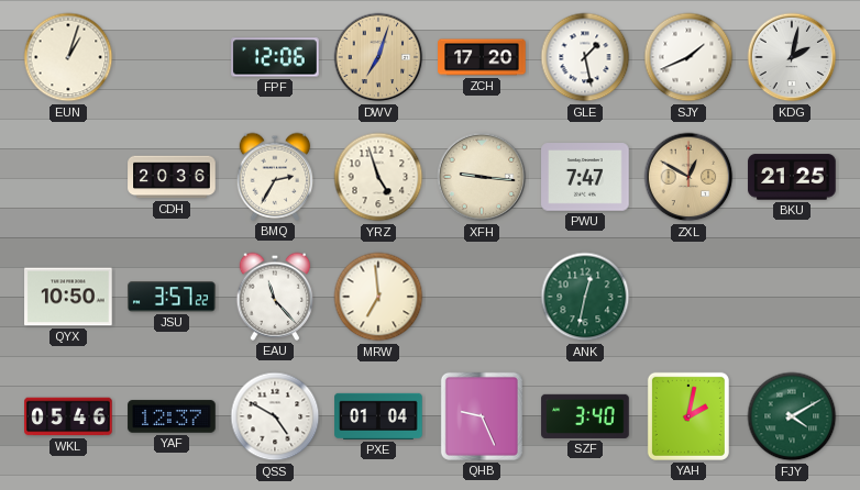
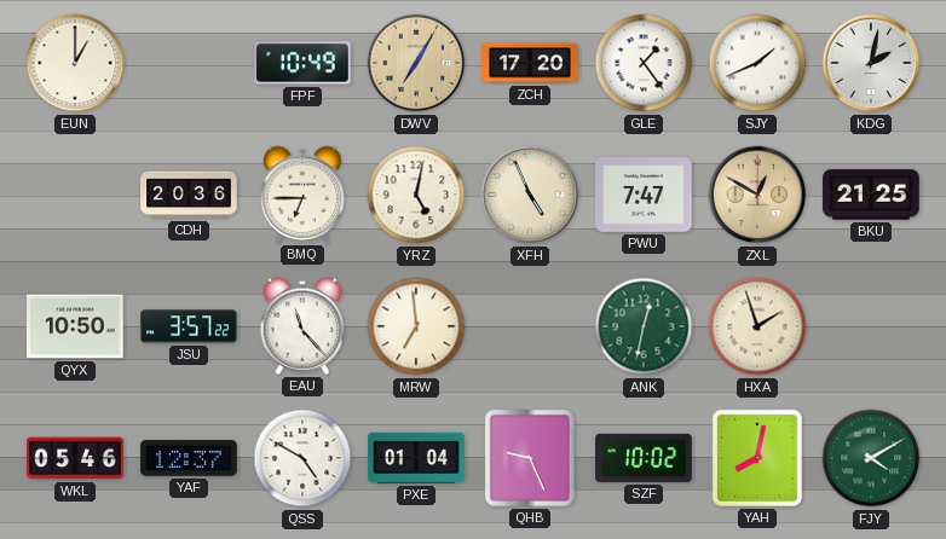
EUN: 1:03 -> 1:00
FPF: 12:06 -> 10:49
DWV: 7:03 -> 7:05
GLE: 1:28 -> 1:24
BMQ: 2:35 -> 6:45
YRZ: 4:57 -> 5:02
XFH: 9:16 -> 4:56
HXA: none -> 1:57
SZF: 3:40 -> 10:02
YAH: 2:02 -> 8:02
